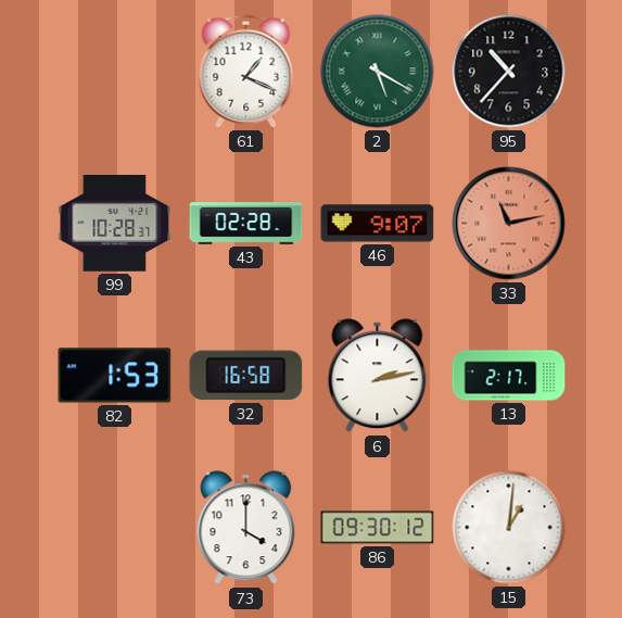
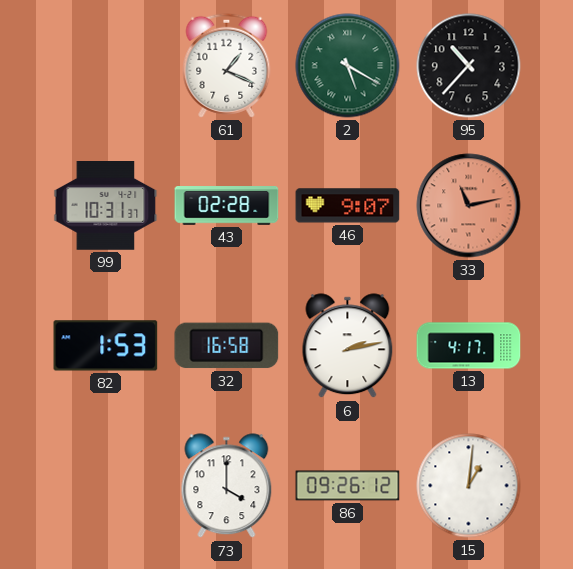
99: 10:28 -> 10:31
13: 2:17 -> 4:17
86: 09:30 -> 09:26
